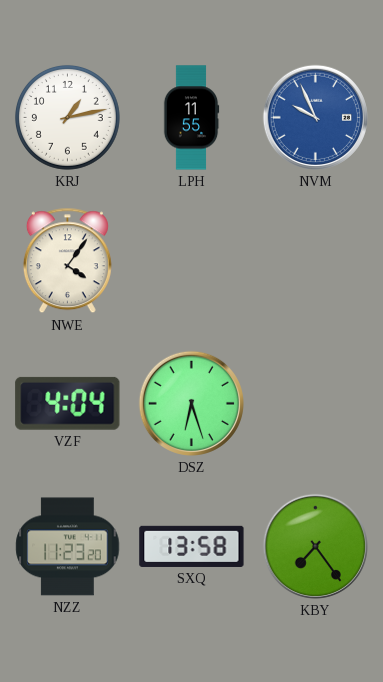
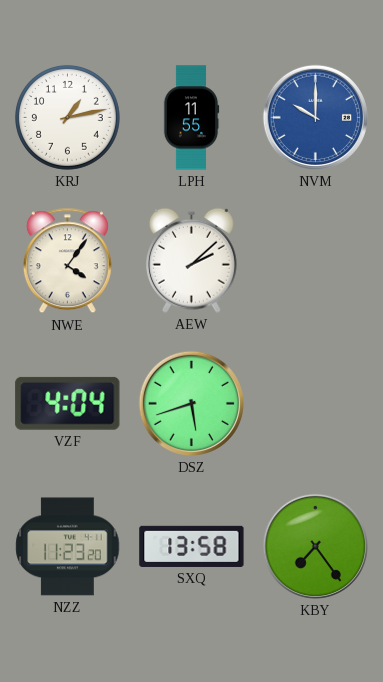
NVM: 9:56 -> 10:00
AEW: none -> 2:08
DSZ: 6:27 -> 5:42
